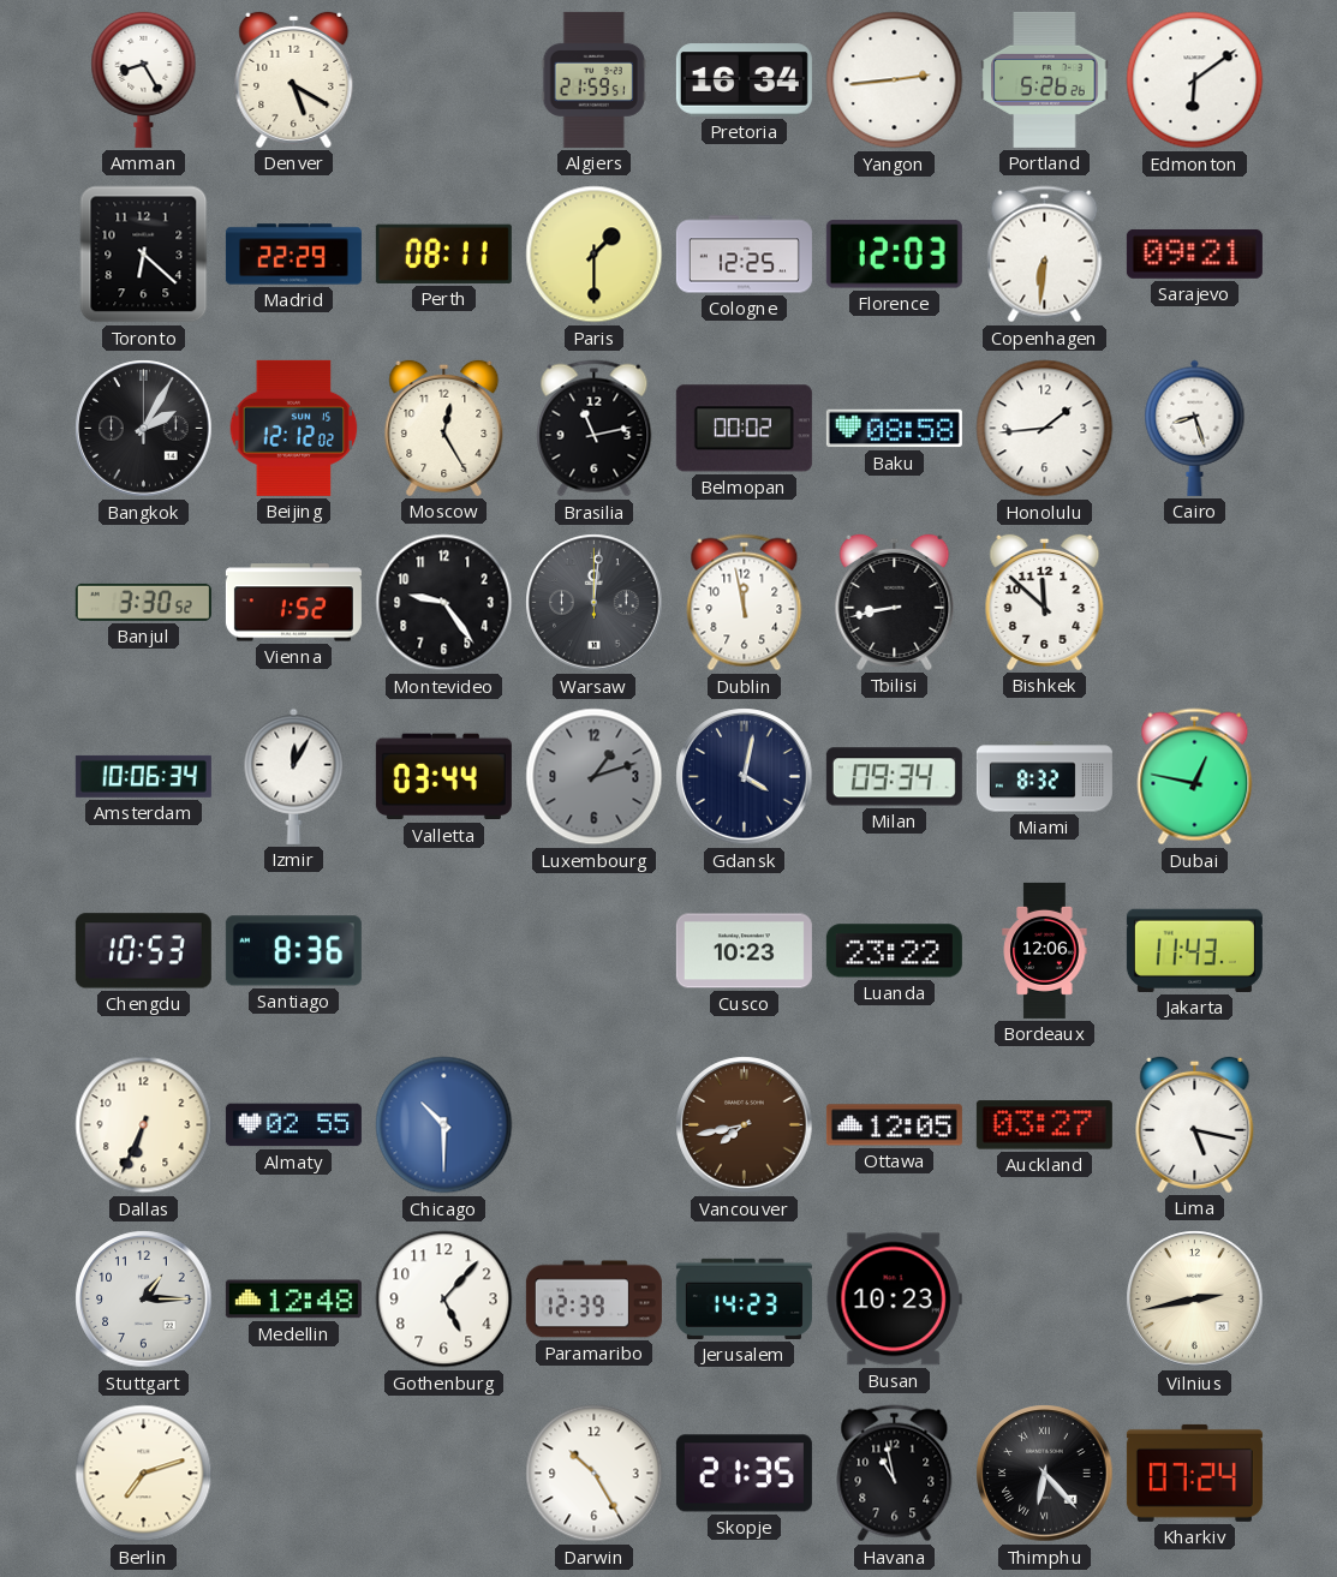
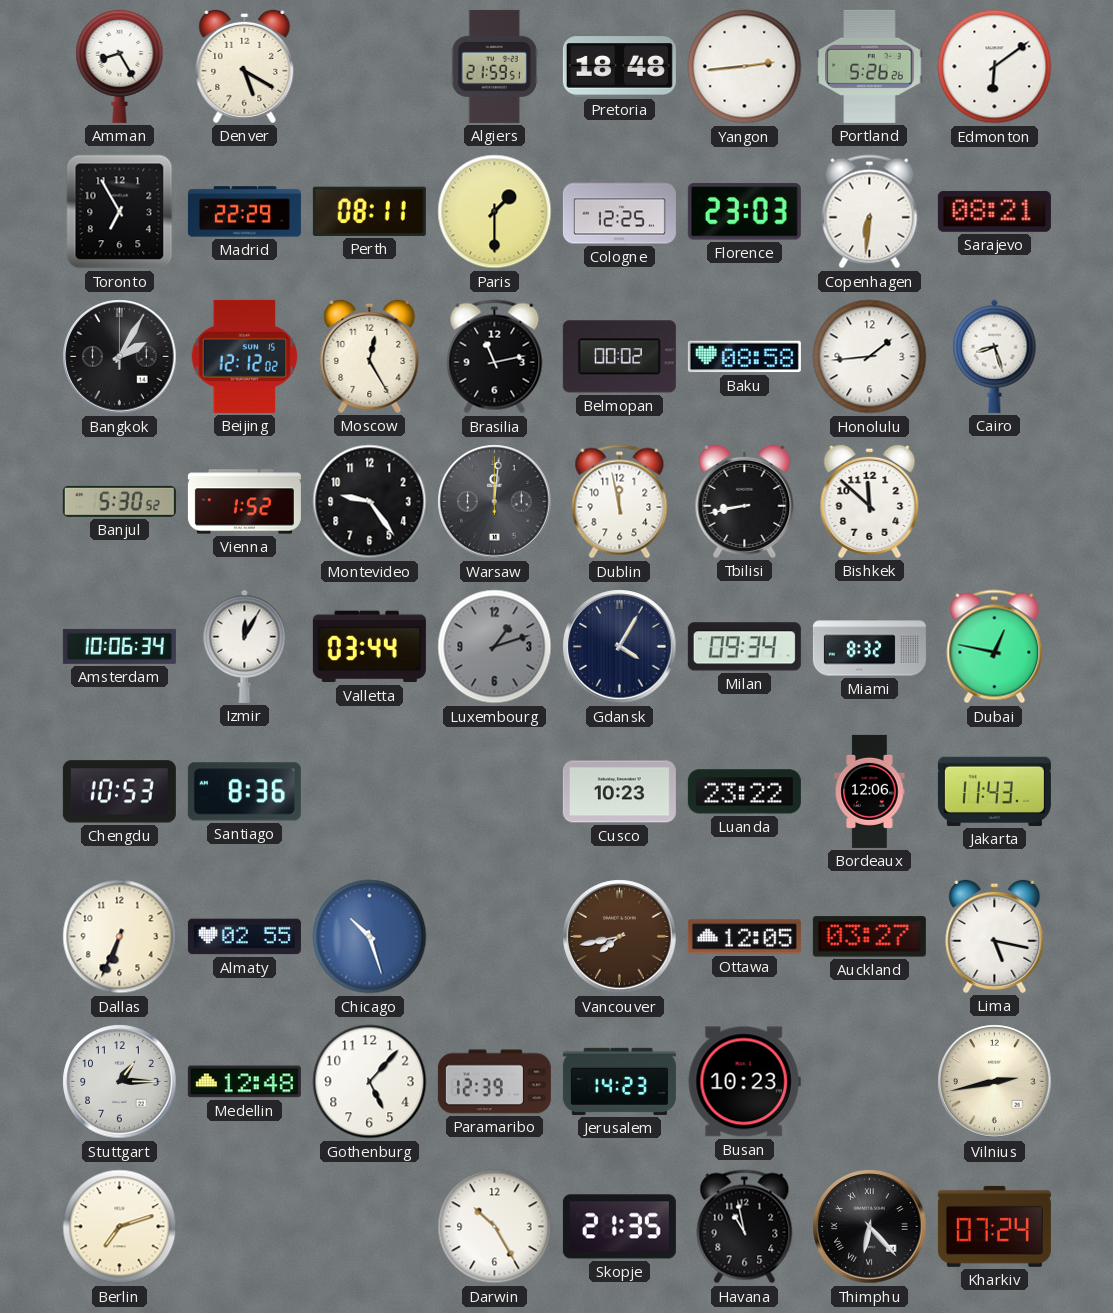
Pretoria: 16:34 -> 18:48
Toronto: 6:22 -> 6:55
Florence: 12:03 -> 23:03
Sarajevo: 09:21 -> 08:21
Banjul: 3:30 -> 5:30
Gdansk: 4:02 -> 4:05
Chicago: 10:30 -> 10:27
